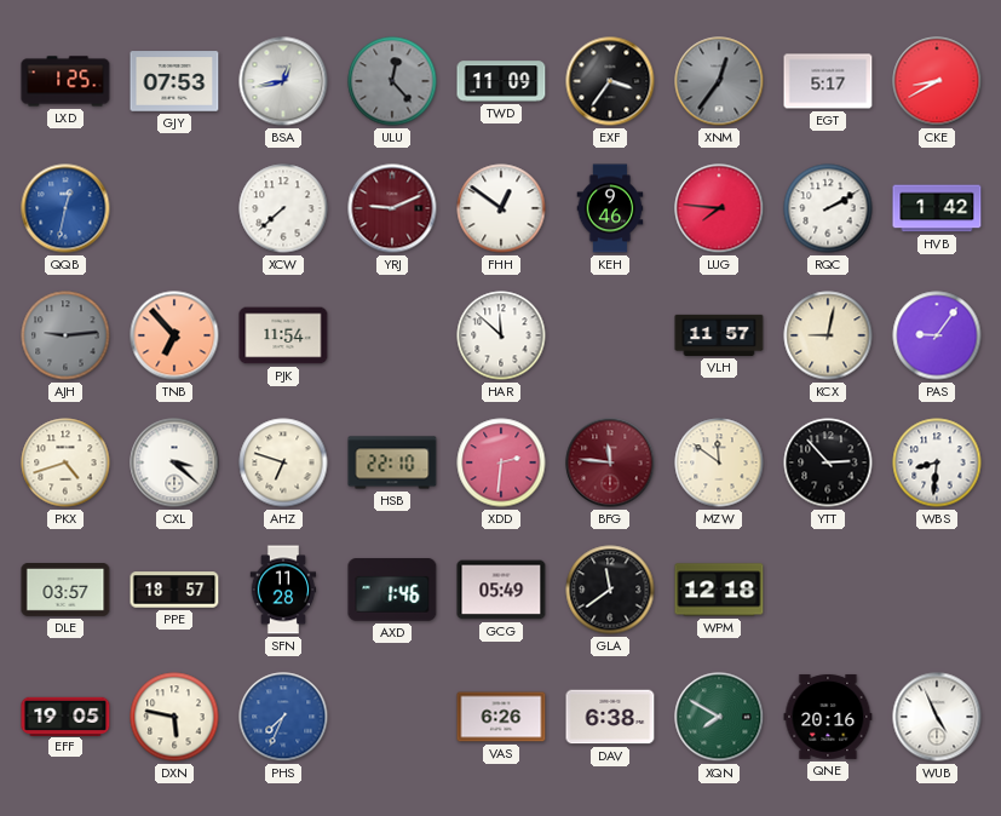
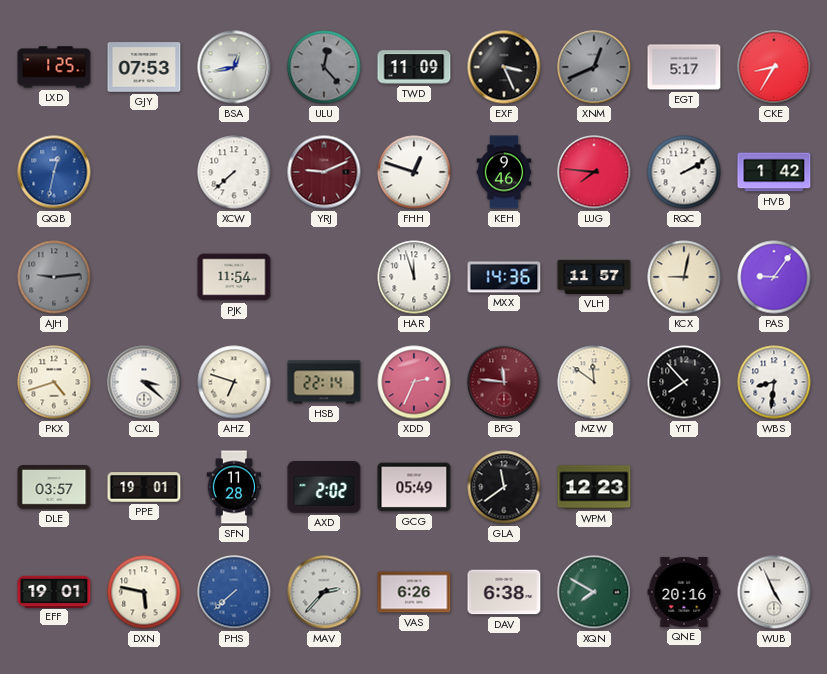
EXF: 3:36 -> 3:26
XNM: 12:36 -> 12:41
CKE: 8:40 -> 8:35
FHH: 12:51 -> 12:48
TNB: 6:53 -> none
HAR: 11:52 -> 11:57
MXX: none -> 14:36
HSB: 22:10 -> 22:14
XDD: 2:31 -> 2:34
YTT: 2:53 -> 7:53
PPE: 18:57 -> 19:01
AXD: 1:46 -> 2:02
WPM: 12:18 -> 12:23
EFF: 19:05 -> 19:01
PHS: 7:34 -> 7:38
MAV: none -> 2:37
